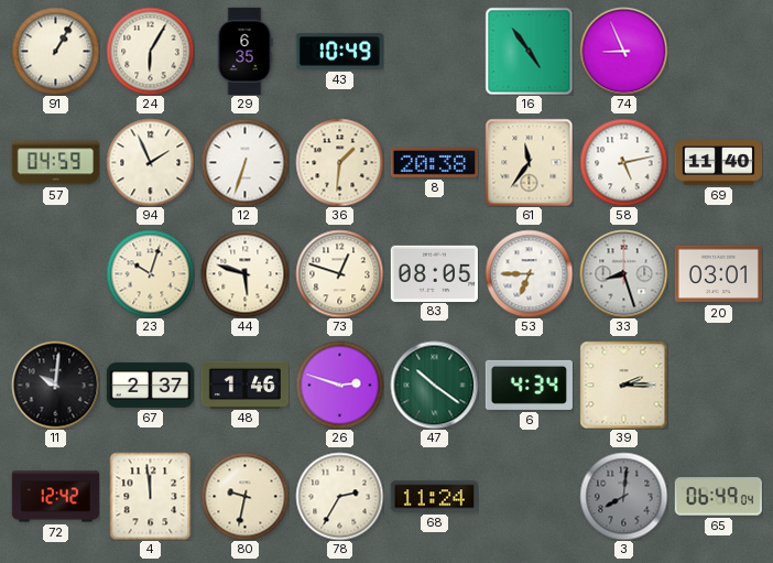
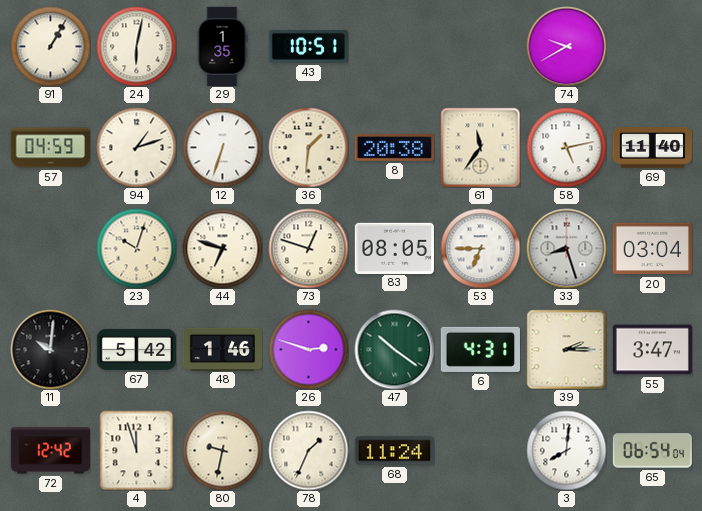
24: 6:05 -> 6:02
29: 6:35 -> 1:35
43: 10:49 -> 10:51
16: 4:54 -> none
74: 8:56 -> 9:40
94: 1:56 -> 1:12
44: 5:48 -> 6:48
20: 03:01 -> 03:04
67: 2:37 -> 5:42
6: 4:34 -> 4:31
55: none -> 3:47
4: 11:59 -> 11:57
78: 2:35 -> 1:34
3 dial: grey -> white
65: 06:49 -> 06:54
